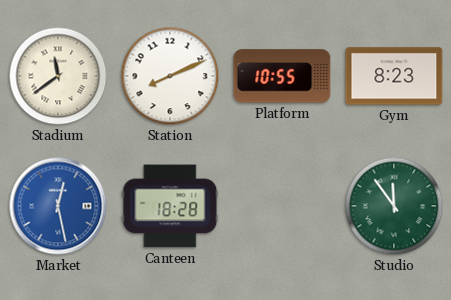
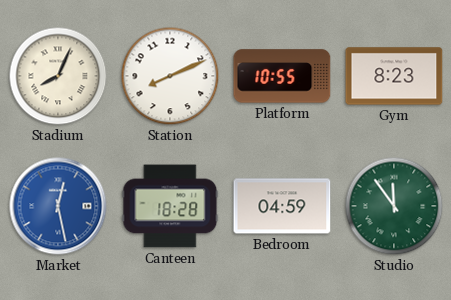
Stadium: 11:39 -> 8:04
Bedroom: none -> 04:59
